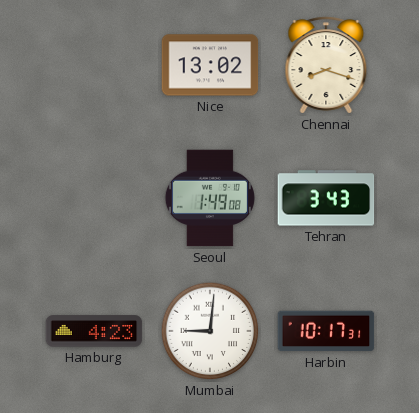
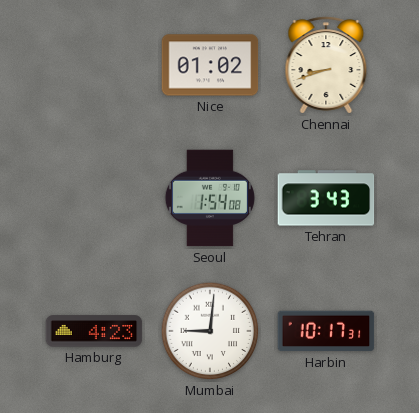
Nice: 13:02 -> 01:02
Chennai: 8:18 -> 8:42
Seoul: 1:49 -> 1:54
